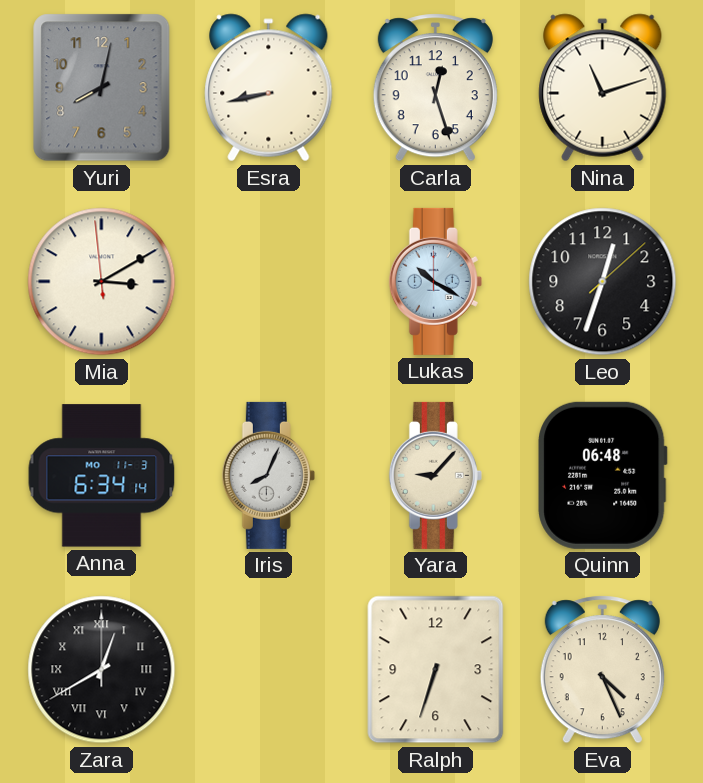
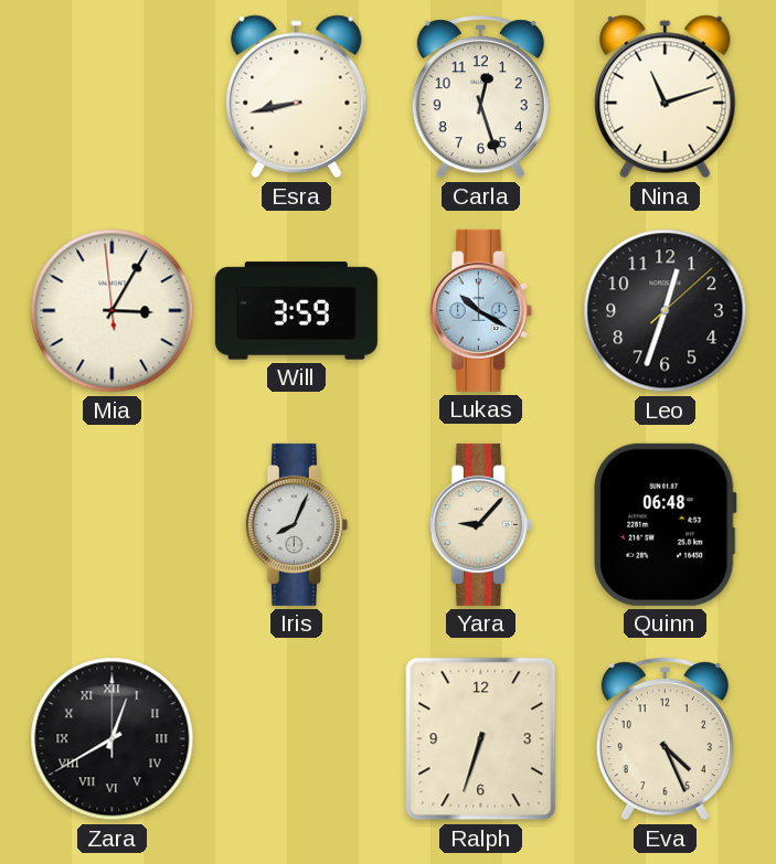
Yuri: 8:02 -> none
Mia: 3:09 -> 3:04
Will: none -> 3:59
Anna: 6:34 -> none
